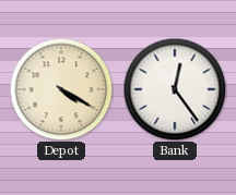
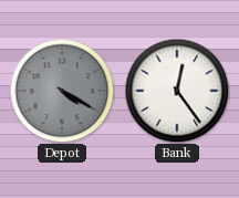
Depot dial: cream -> grey
